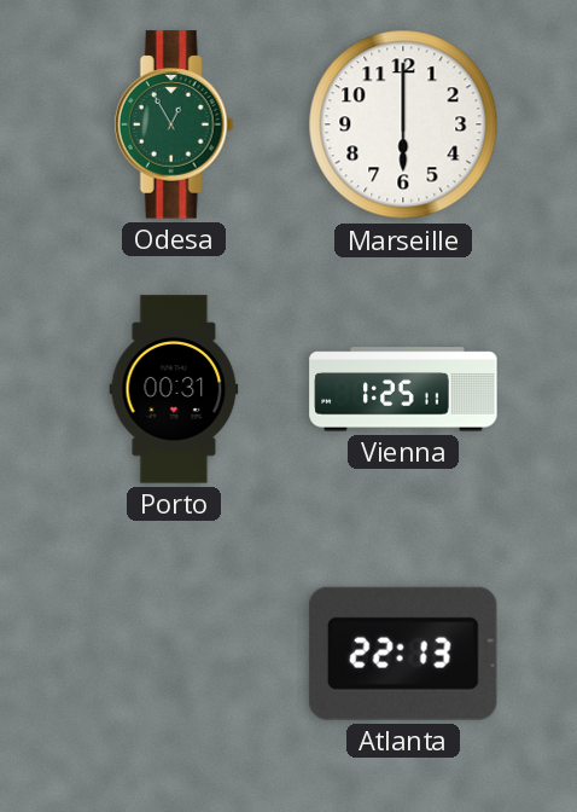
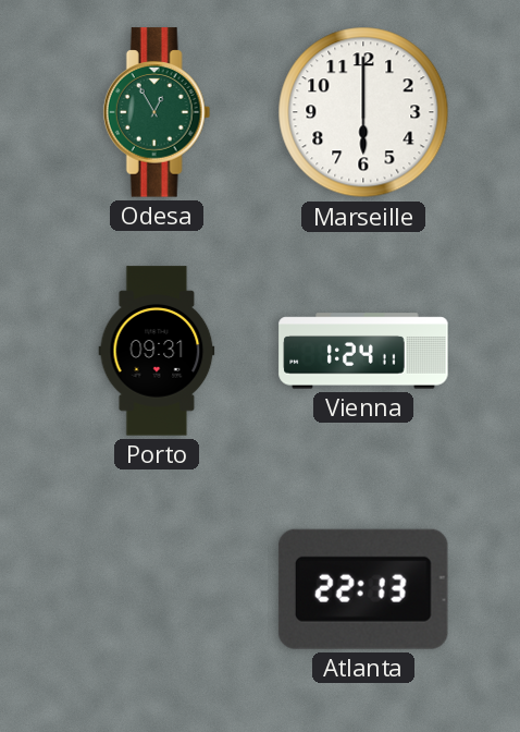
Porto: 00:31 -> 09:31
Vienna: 1:25 -> 1:24
